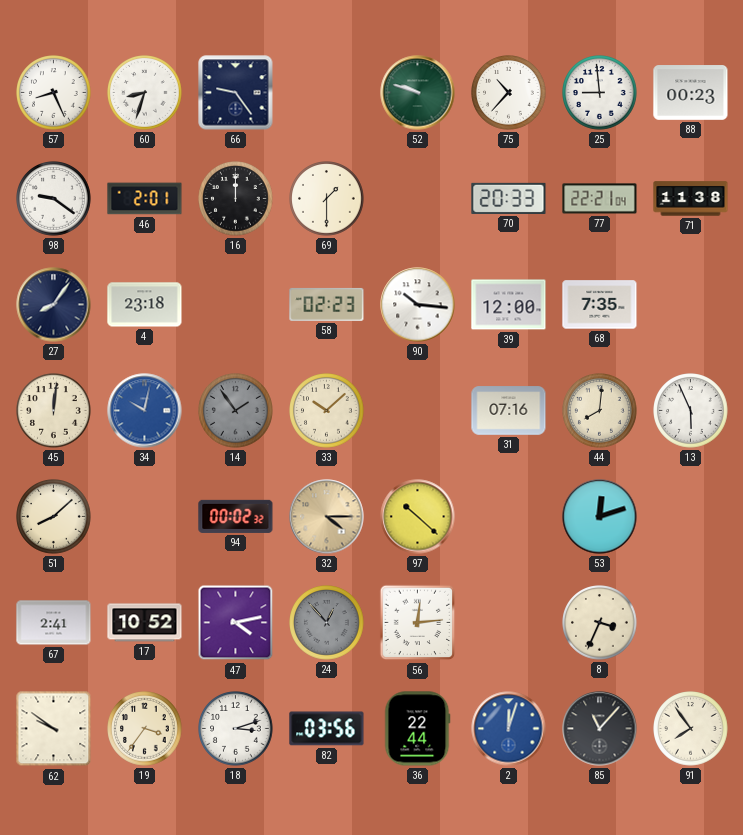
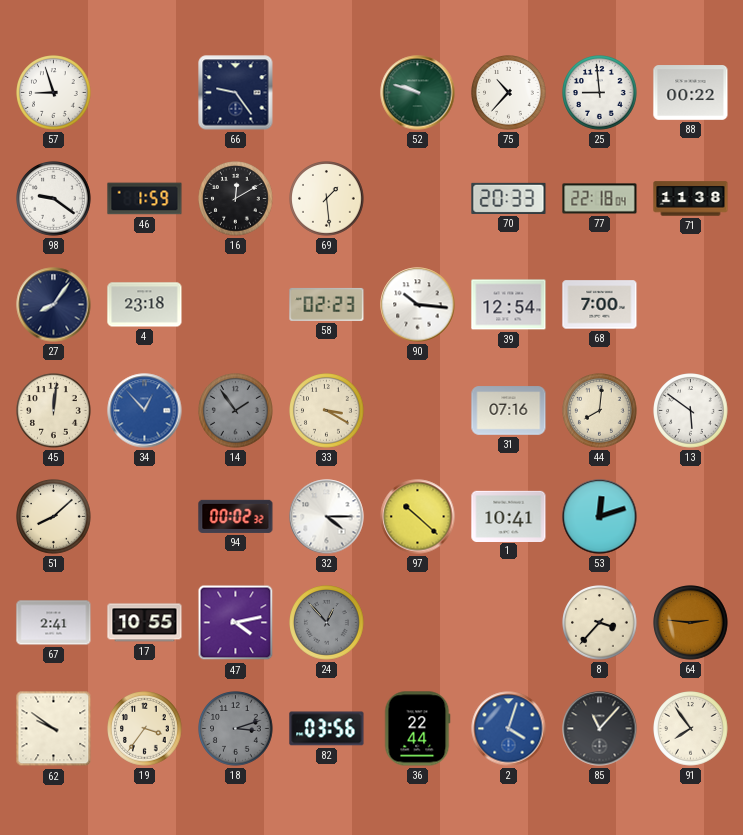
57: 8:26 -> 8:57
60: 8:33 -> none
88: 00:23 -> 00:22
46: 2:01 -> 1:59
16: 12:00 -> 12:10
69: 1:30 -> 1:29
77: 22:21 -> 22:18
39: 12:00 -> 12:54
68: 7:35 -> 7:00
34: 10:02 -> 12:53
33: 10:08 -> 3:20
13: 5:56 -> 5:51
32 dial: champagne -> white
1: none -> 10:41
17: 10:52 -> 10:55
56: 12:14 -> none
8: 3:34 -> 3:37
64: none -> 2:46
18 dial: white -> grey
2: 12:03 -> 4:03
